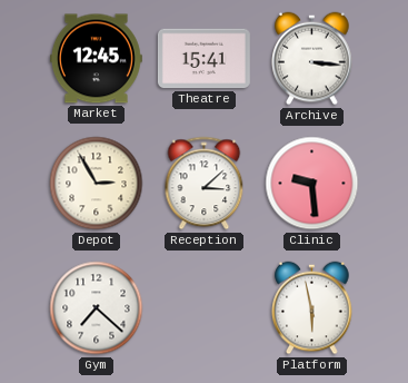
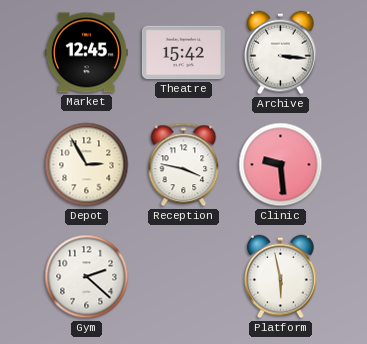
Theatre: 15:41 -> 15:42
Reception: 3:08 -> 3:47
Gym: 7:22 -> 2:22
